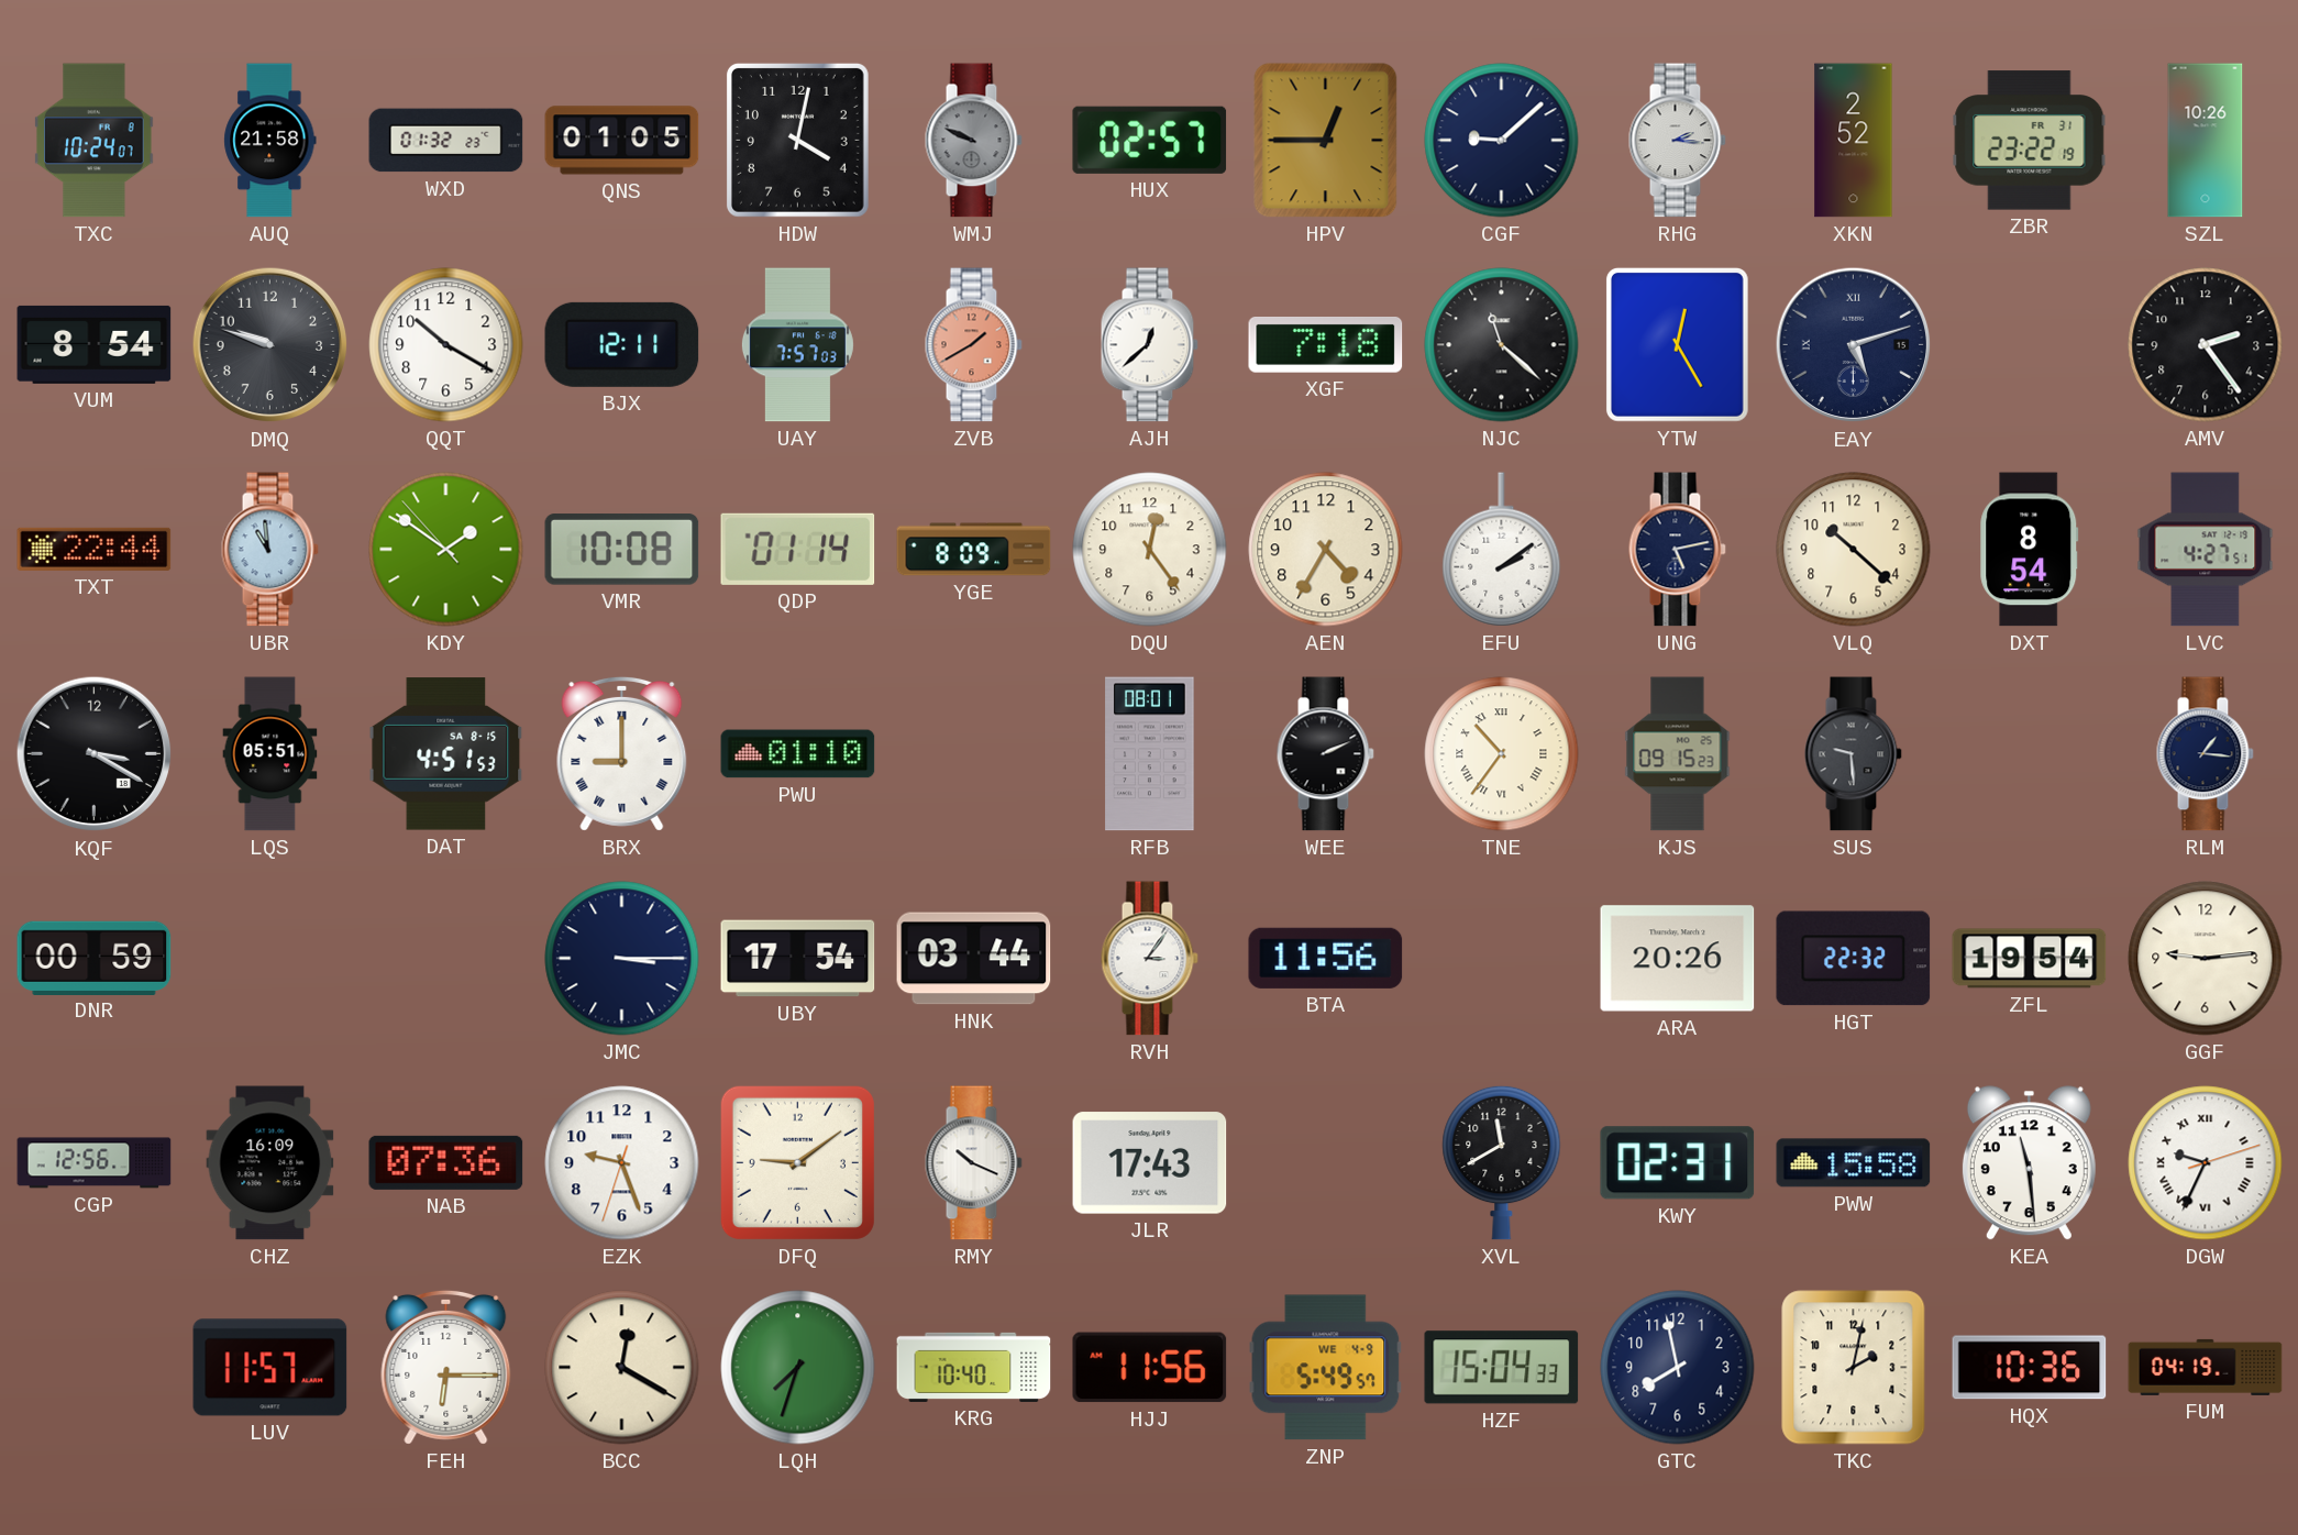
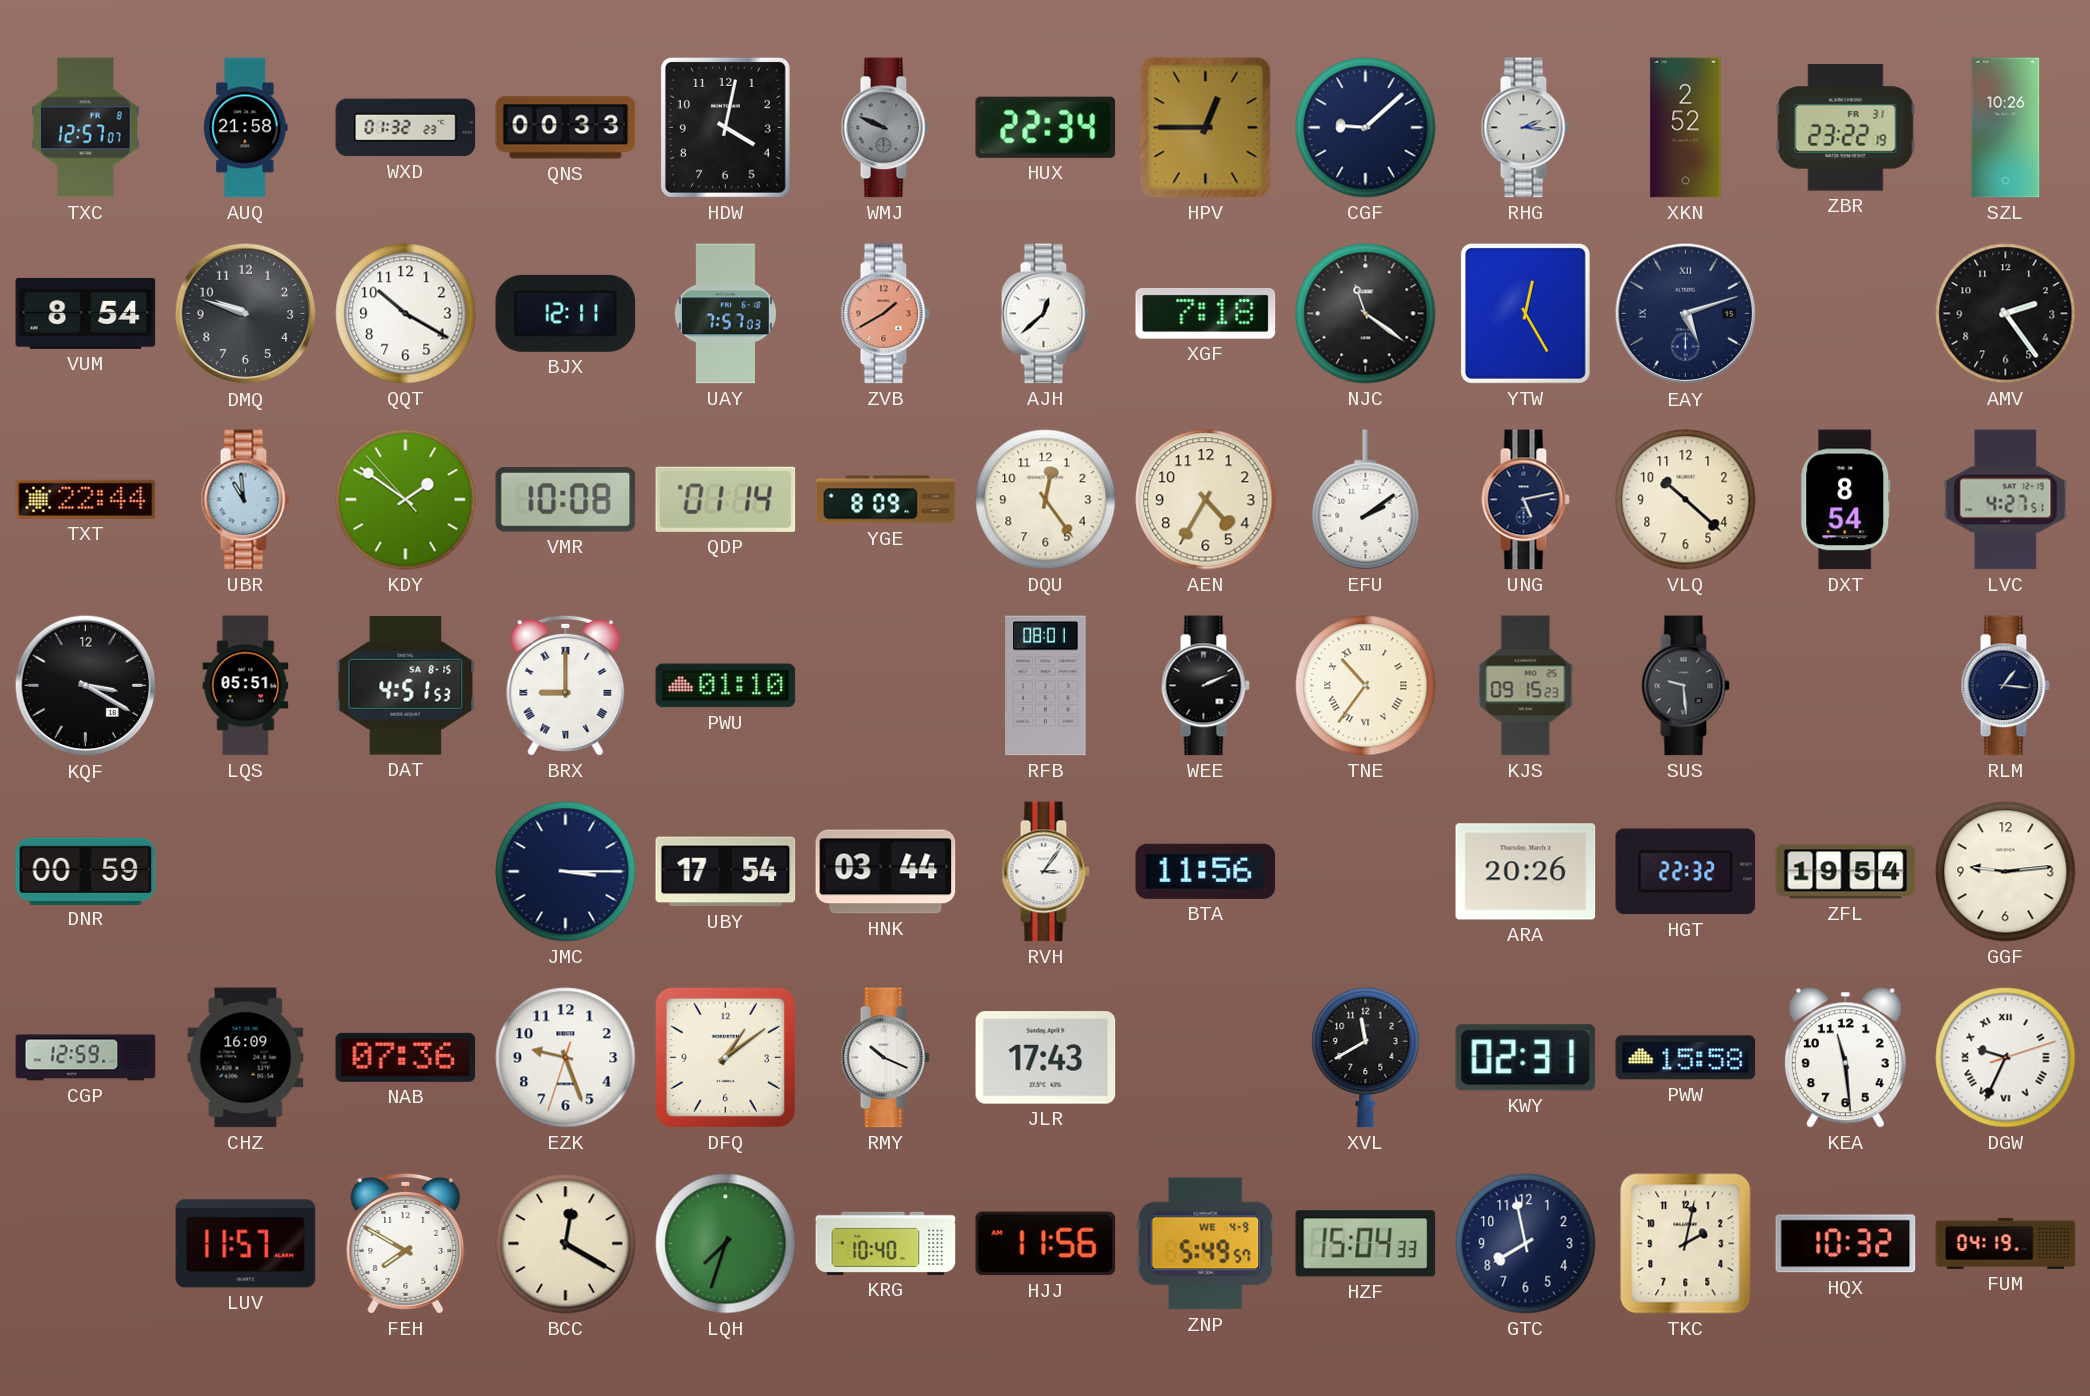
TXC: 10:24 -> 12:57
QNS: 01:05 -> 00:33
HUX: 02:57 -> 22:34
NJC: 11:22 -> 11:21
CGP: 12:56 -> 12:59
DFQ: 9:09 -> 1:09
FEH: 6:15 -> 7:50
HQX: 10:36 -> 10:32
